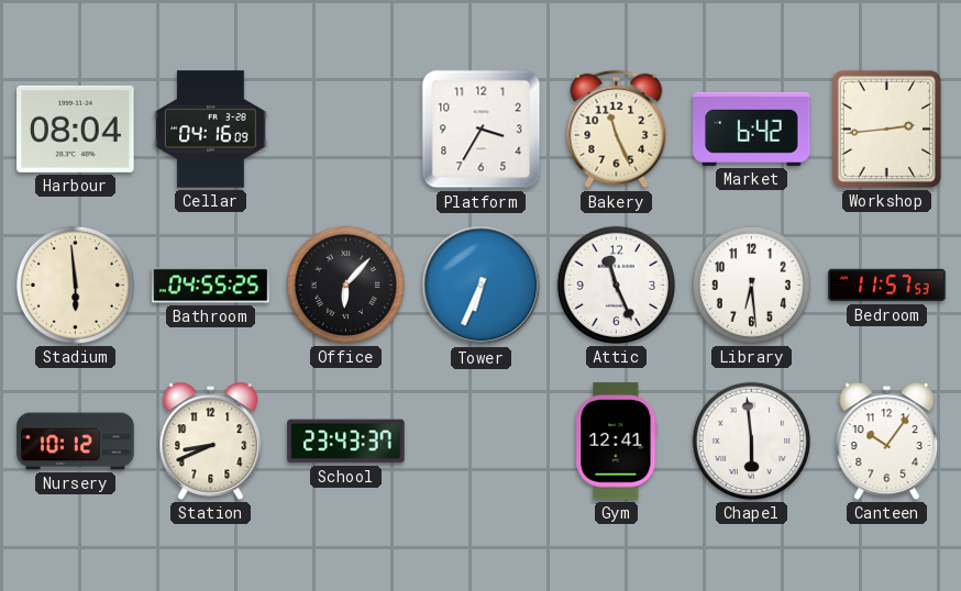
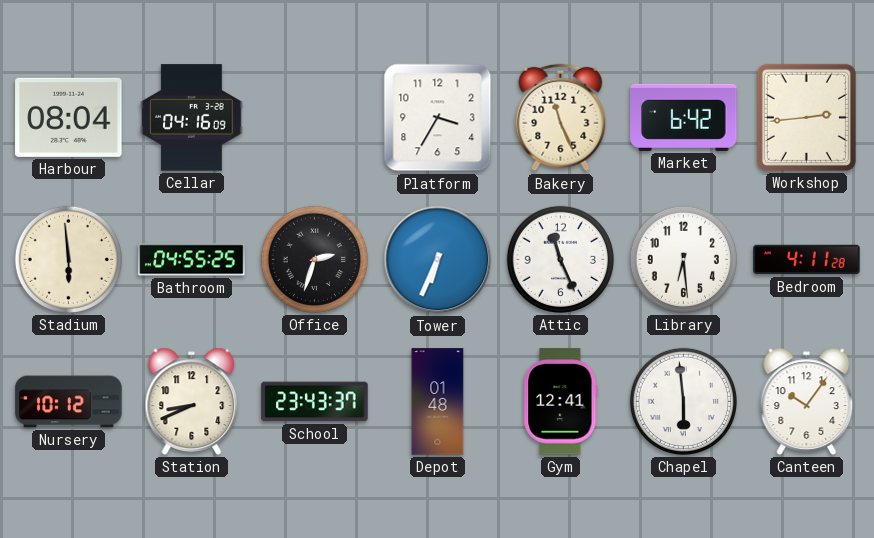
Office: 6:07 -> 2:33
Bedroom: 11:57 -> 4:11
Depot: none -> 01:48
